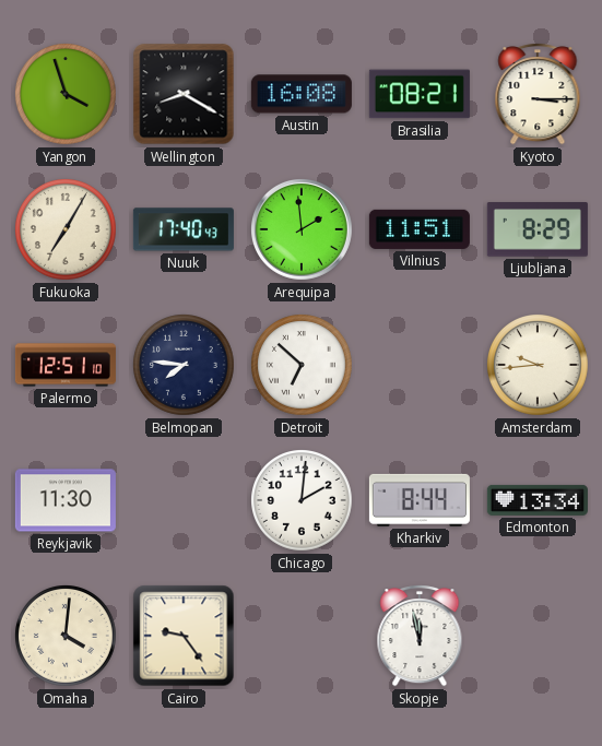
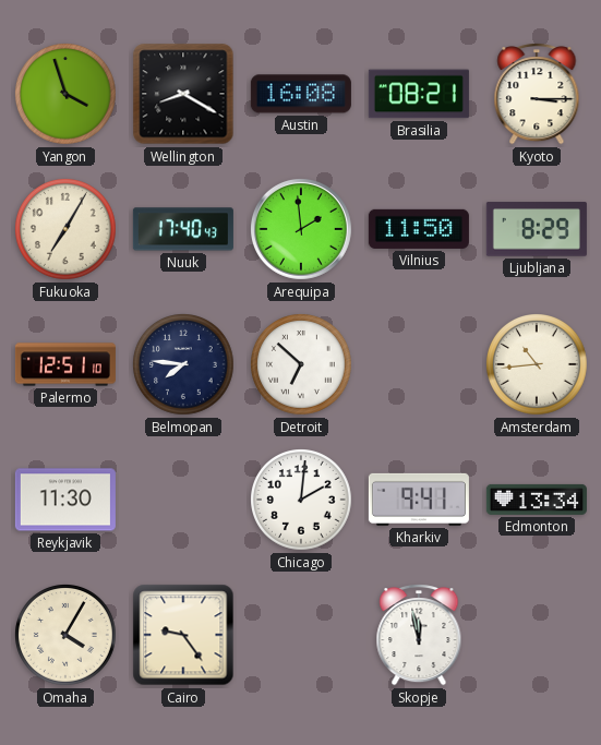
Vilnius: 11:51 -> 11:50
Amsterdam: 9:44 -> 10:44
Kharkiv: 8:44 -> 9:41
Omaha: 4:01 -> 4:05
